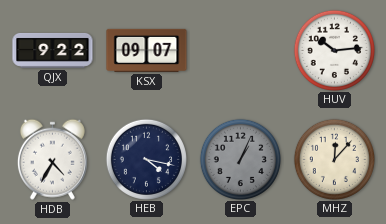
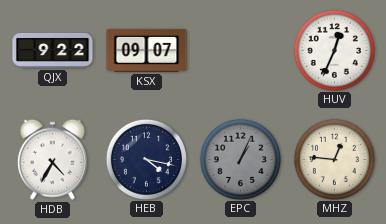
HUV: 10:14 -> 12:34
MHZ: 12:07 -> 12:46
